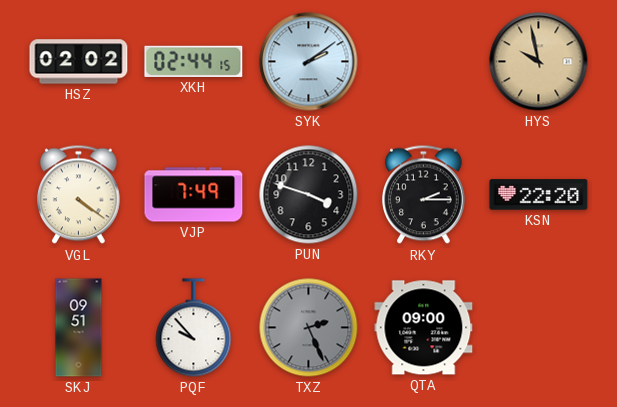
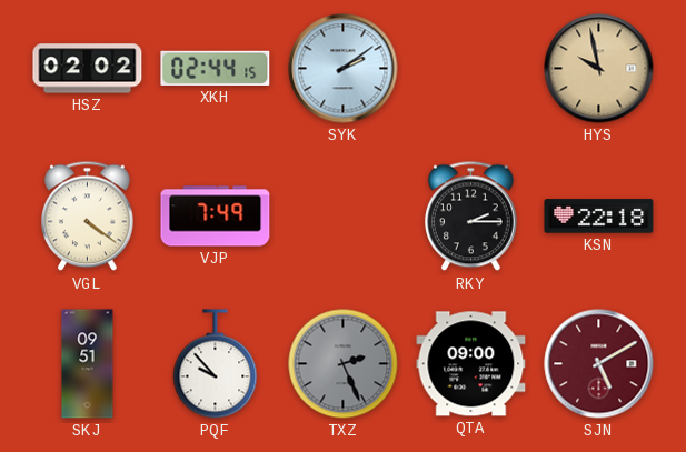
PUN: 3:48 -> none
KSN: 22:20 -> 22:18
SJN: none -> 5:10
